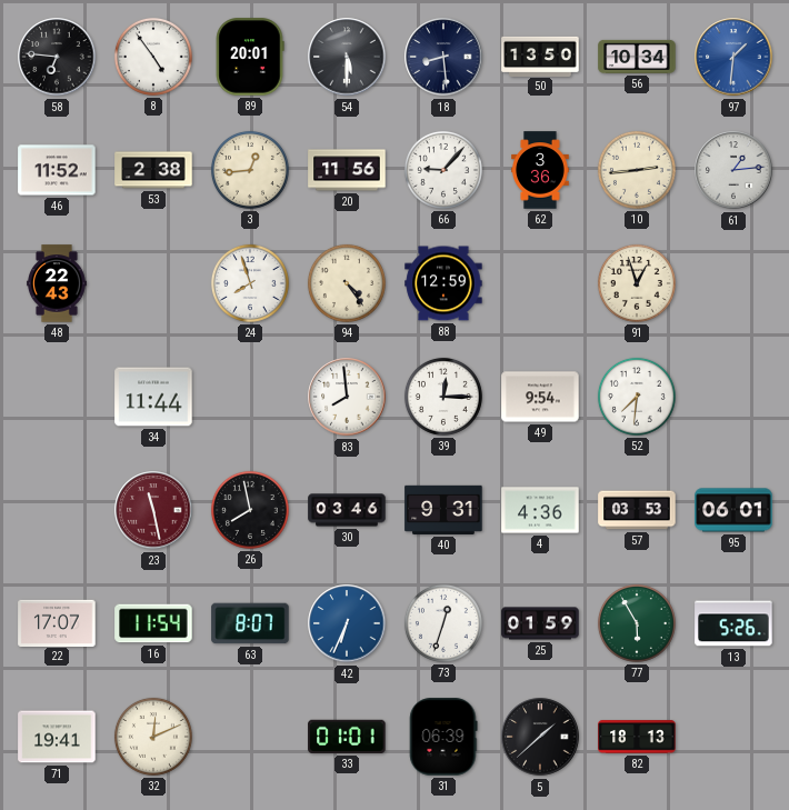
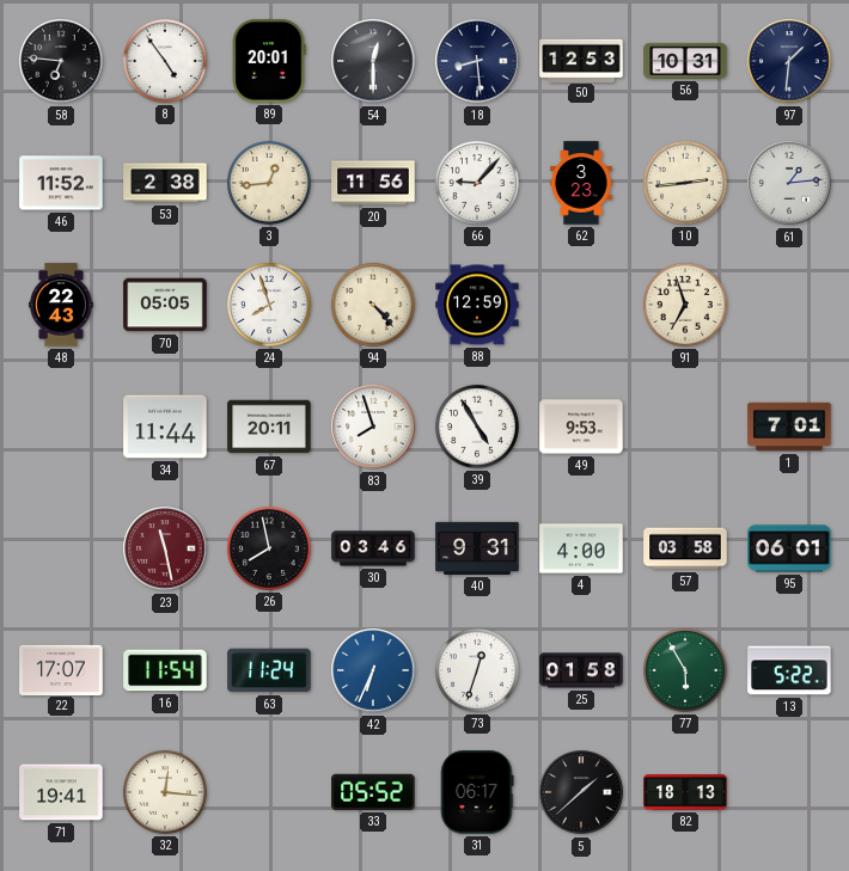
54: 5:30 -> 12:30
50: 13:50 -> 12:53
56: 10:34 -> 10:31
97 dial: blue -> navy
62: 3:36 -> 3:23
70: none -> 05:05
94: 4:24 -> 4:23
91: 12:57 -> 6:57
67: none -> 20:11
83: 7:59 -> 7:57
39: 12:15 -> 4:55
49: 9:54 -> 9:53
52: 7:31 -> none
1: none -> 7:01
4: 4:36 -> 4:00
57: 03:53 -> 03:58
63: 8:07 -> 11:24
25: 01:59 -> 01:58
13: 5:26 -> 5:22
32: 12:11 -> 12:16
33: 01:01 -> 05:52
31: 06:39 -> 06:17
